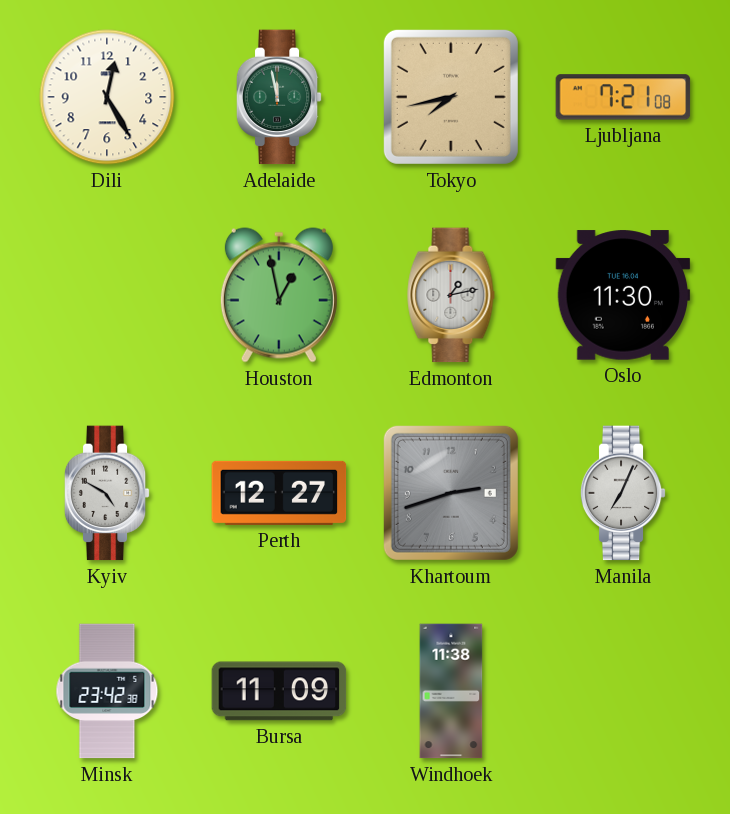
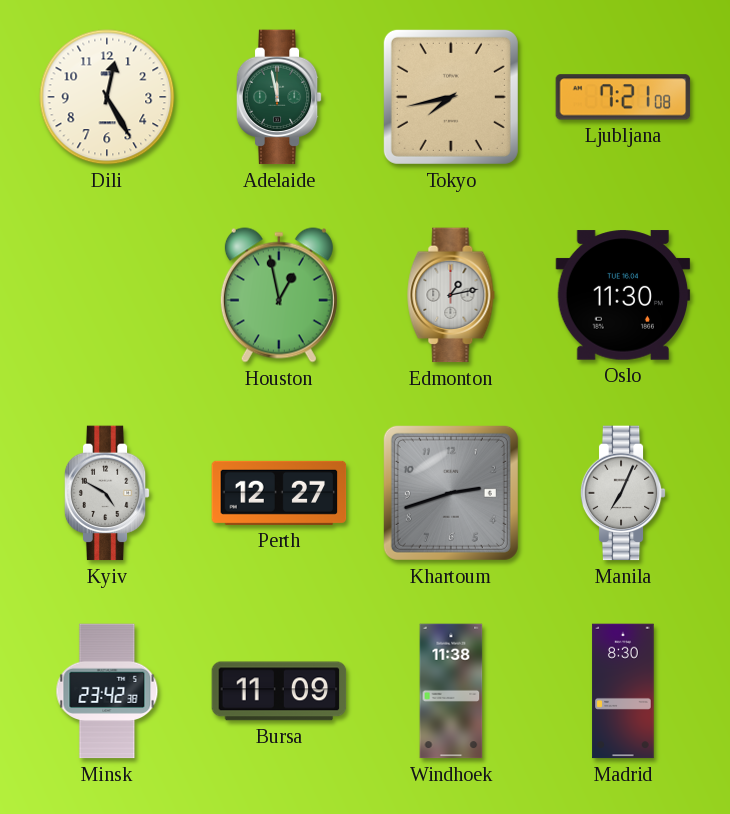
Madrid: none -> 8:30
